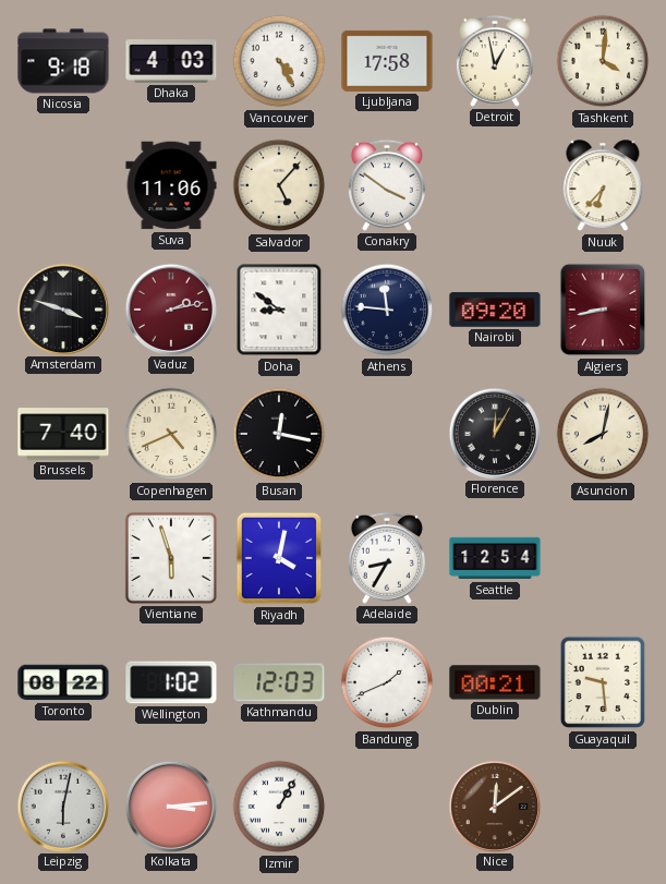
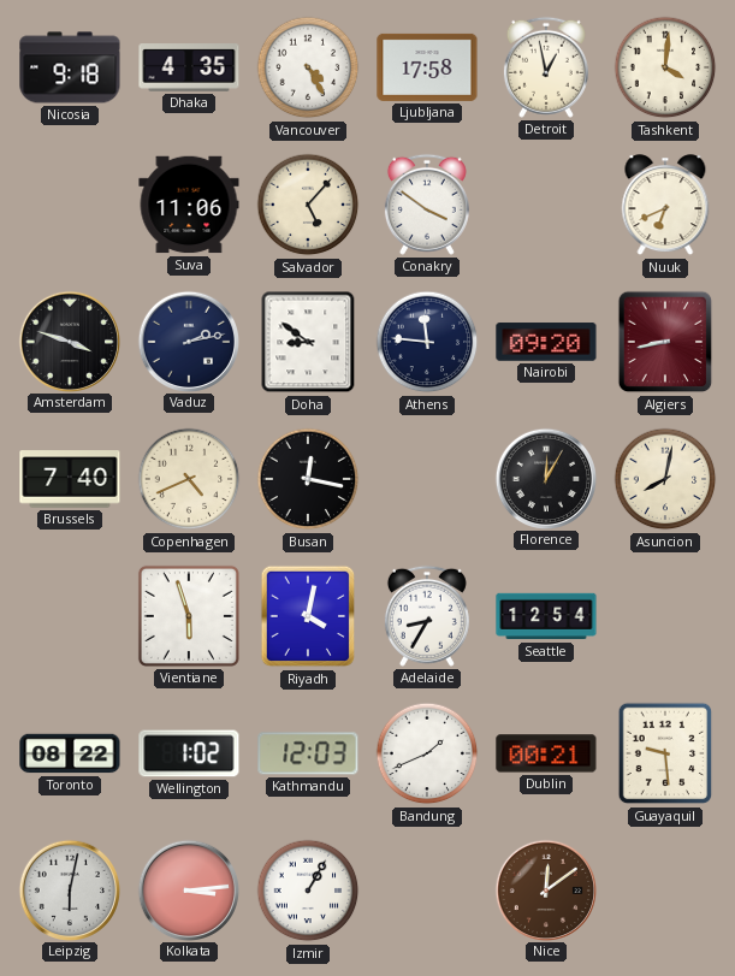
Dhaka: 4:03 -> 4:35
Nuuk: 6:37 -> 6:41
Vaduz dial: burgundy -> navy
